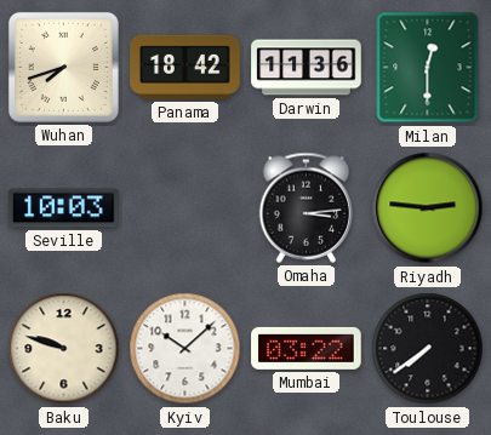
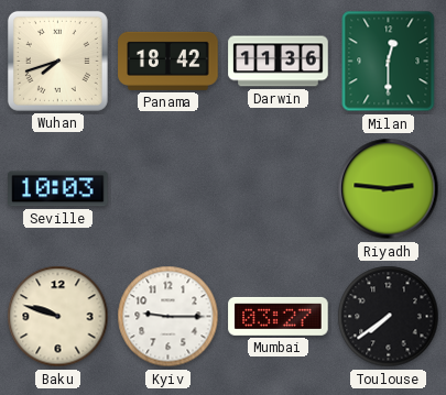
Omaha: 3:14 -> none
Kyiv: 10:08 -> 9:15
Mumbai: 03:22 -> 03:27
